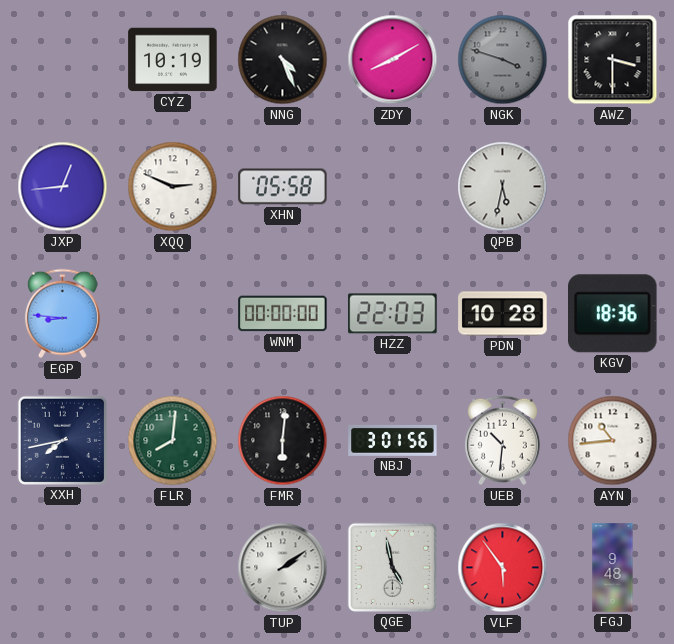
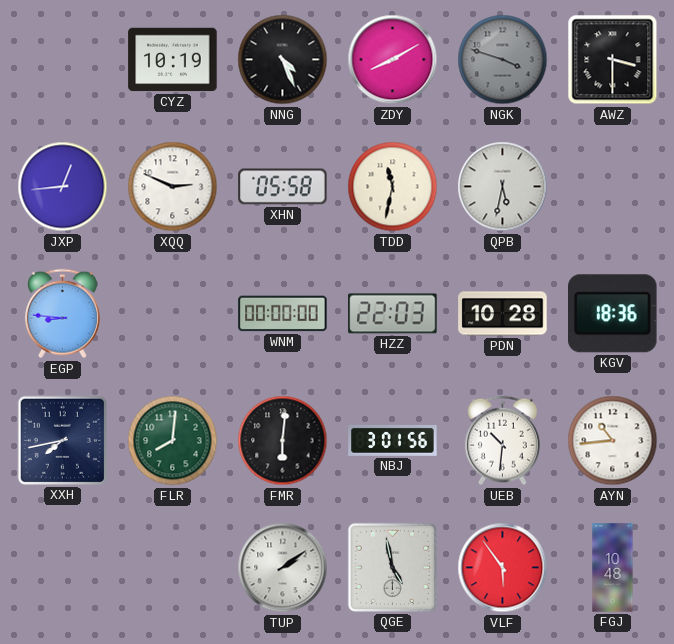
TDD: none -> 11:32
FGJ: 9:48 -> 10:48
